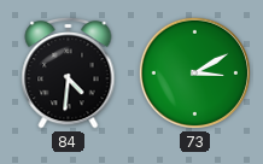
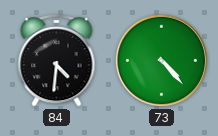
73: 3:10 -> 4:23
